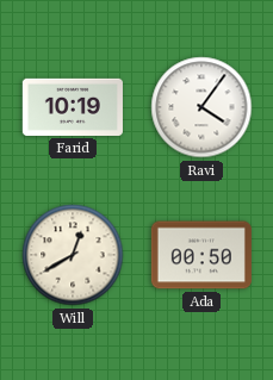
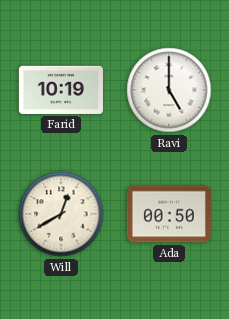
Ravi: 4:06 -> 5:00
